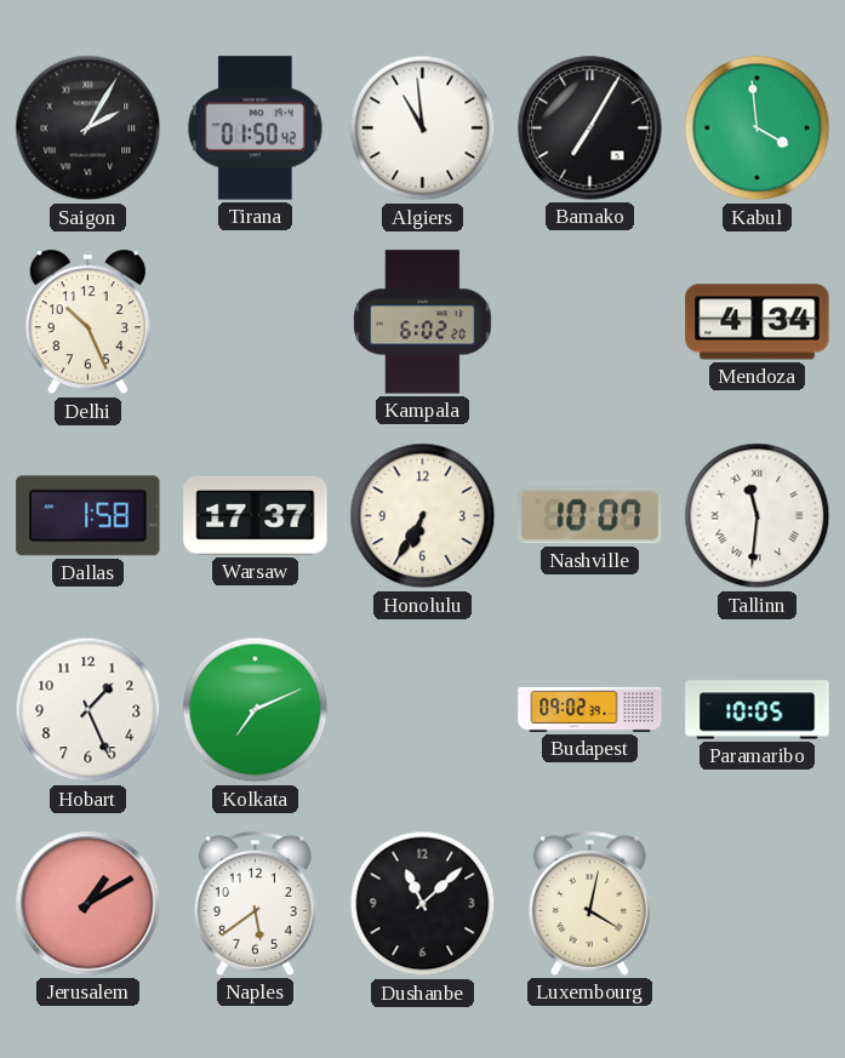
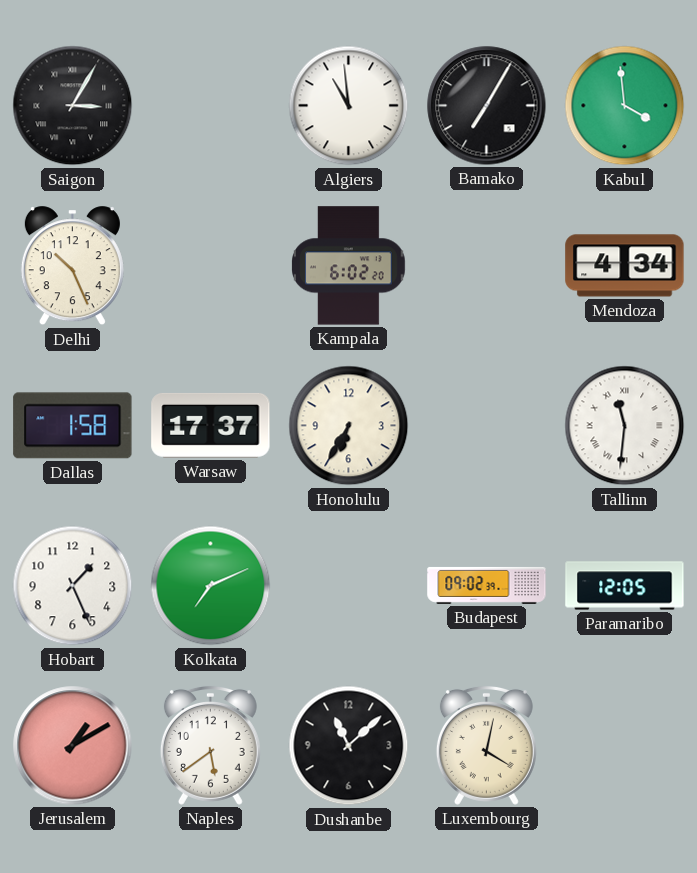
Saigon: 2:05 -> 3:05
Tirana: 01:50 -> none
Nashville: 10:07 -> none
Paramaribo: 10:05 -> 12:05
